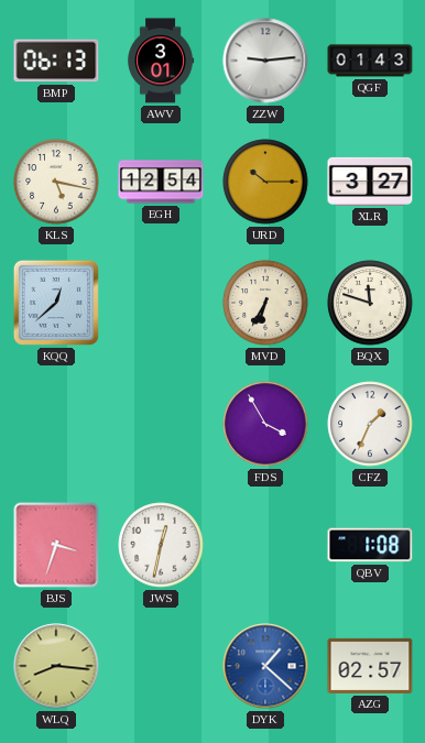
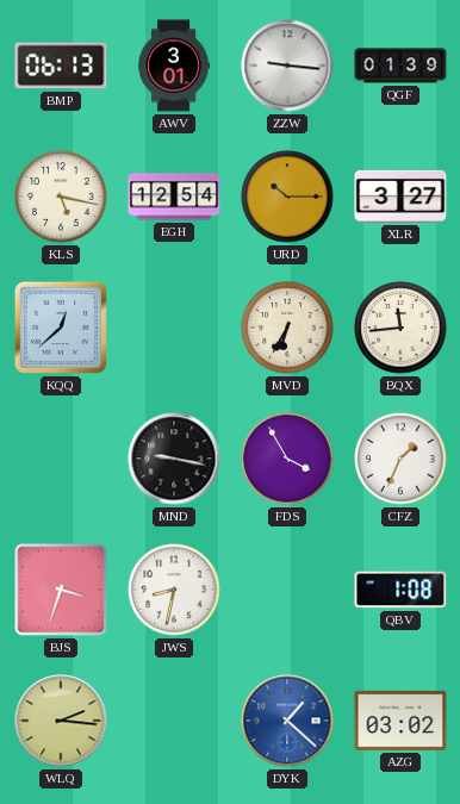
ZZW: 9:14 -> 9:16
QGF: 01:43 -> 01:39
BQX: 11:48 -> 11:44
MND: none -> 9:17
JWS: 12:32 -> 8:32
WLQ: 8:16 -> 2:16
AZG: 02:57 -> 03:02
